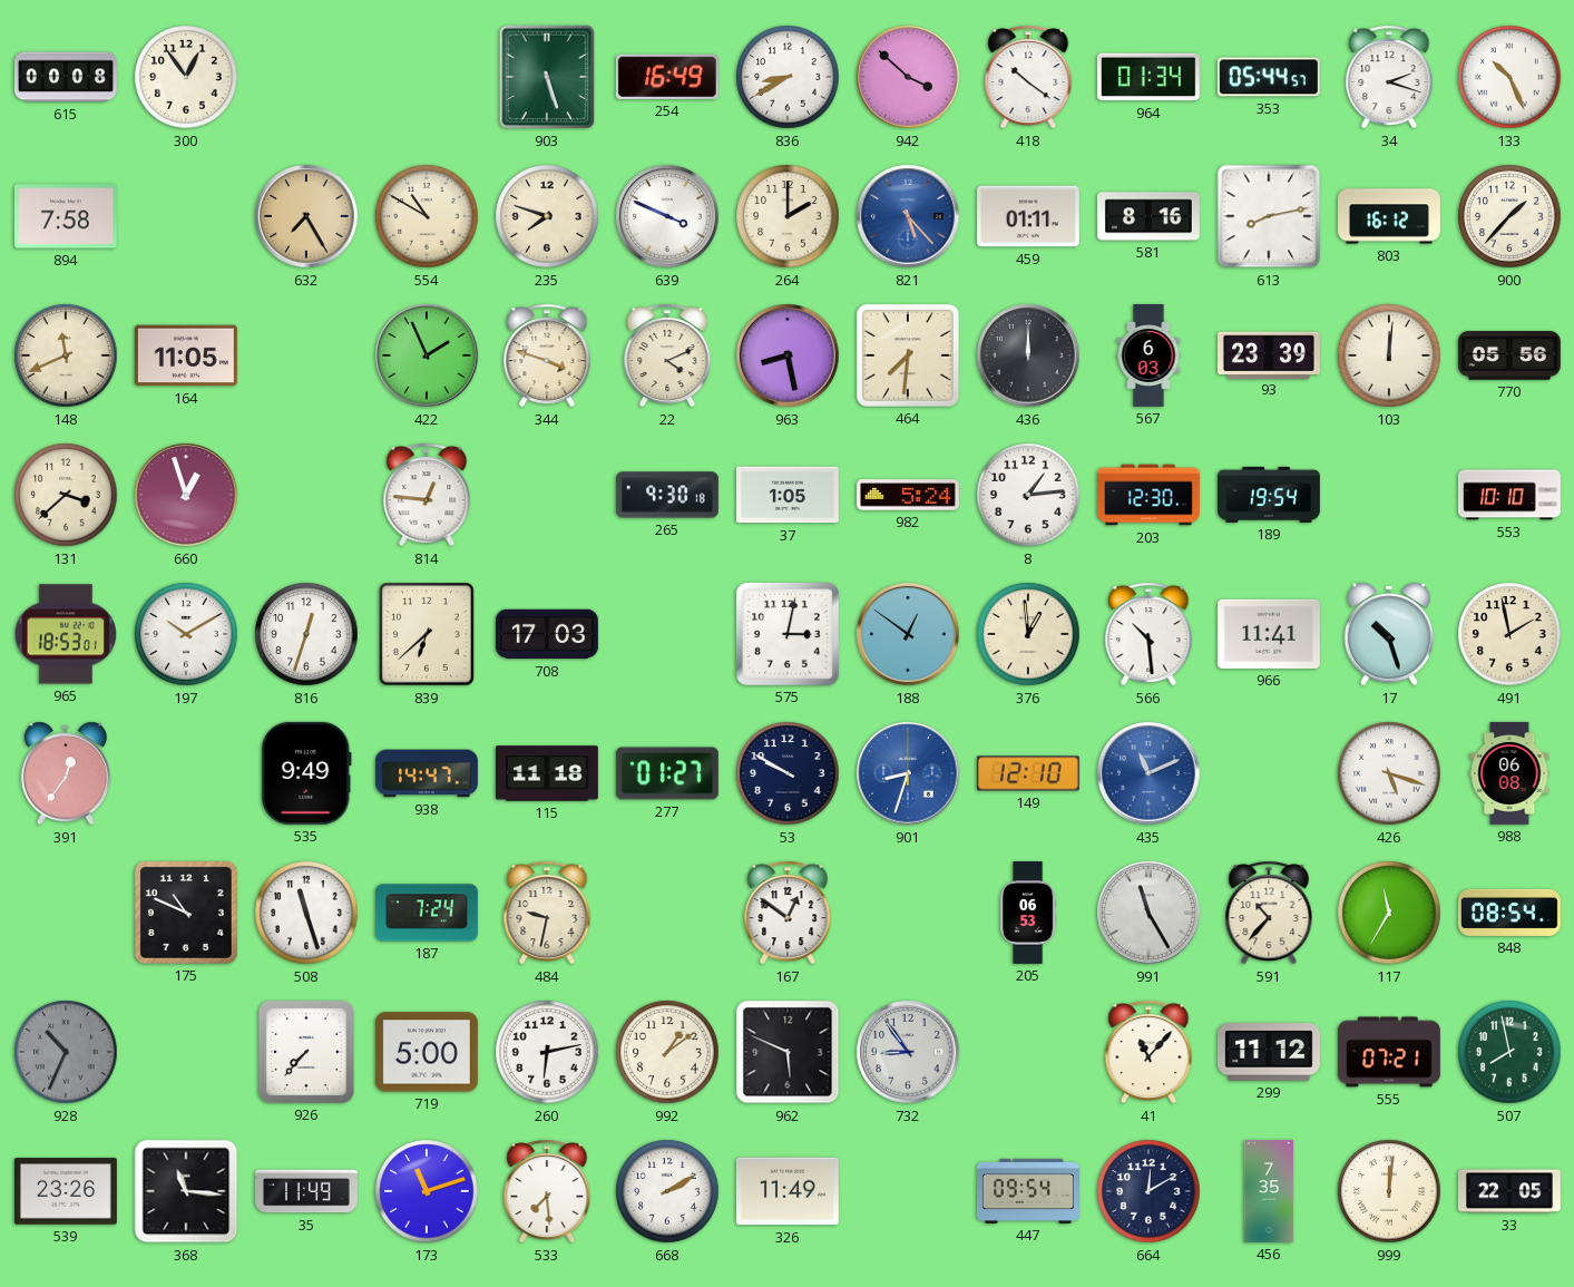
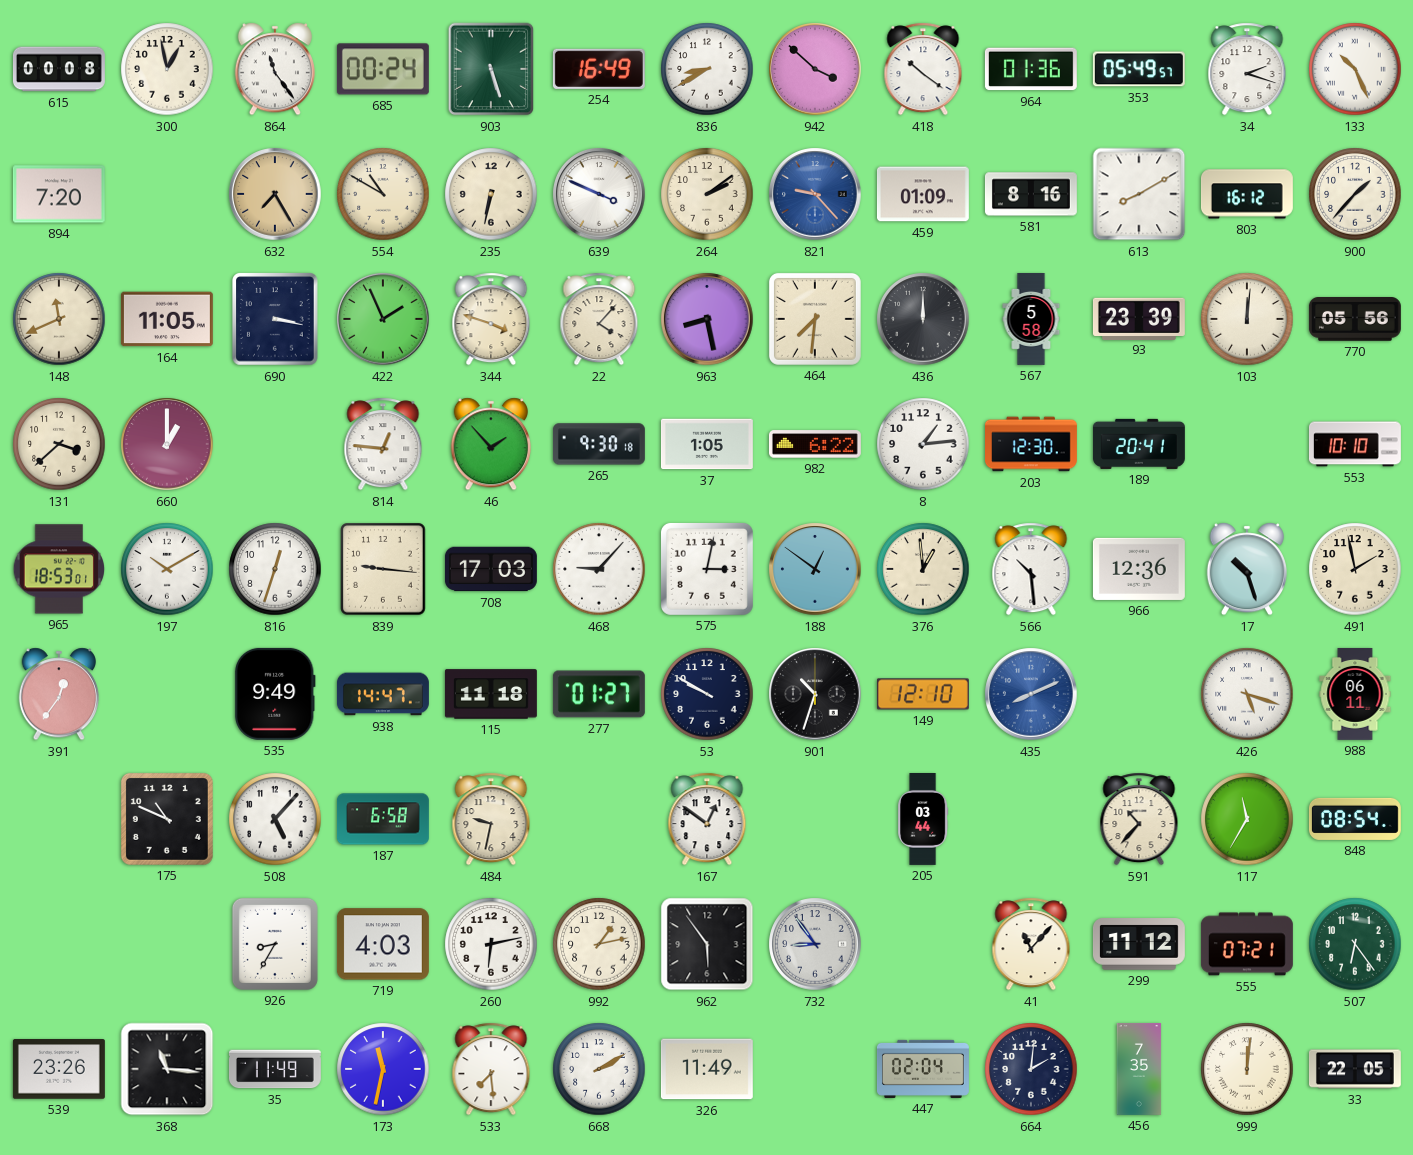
300: 12:54 -> 12:58
864: none -> 11:24
685: none -> 00:24
964: 01:34 -> 01:36
353: 05:44 -> 05:49
894: 7:58 -> 7:20
235: 7:48 -> 6:32
264: 2:00 -> 2:09
821: 5:23 -> 9:23
459: 01:11 -> 01:09
613: 8:13 -> 8:10
690: none -> 3:17
22: 4:11 -> 4:07
567: 6:03 -> 5:58
660: 12:57 -> 1:00
46: none -> 1:53
982: 5:24 -> 6:22
189: 19:54 -> 20:41
839: 6:38 -> 9:16
468: none -> 9:07
966: 11:41 -> 12:36
901: 8:33 -> 10:33
901 dial: blue -> black
435: 11:11 -> 8:11
988: 06:08 -> 06:11
508: 11:27 -> 5:07
187: 7:24 -> 6:58
205: 06:53 -> 03:44
991: 11:25 -> none
928: 10:34 -> none
926: 7:37 -> 8:35
719: 5:00 -> 4:03
992: 1:09 -> 1:13
962: 5:49 -> 5:54
507: 7:58 -> 6:24
173: 11:12 -> 11:32
447: 09:54 -> 02:04
664: 12:10 -> 2:01
